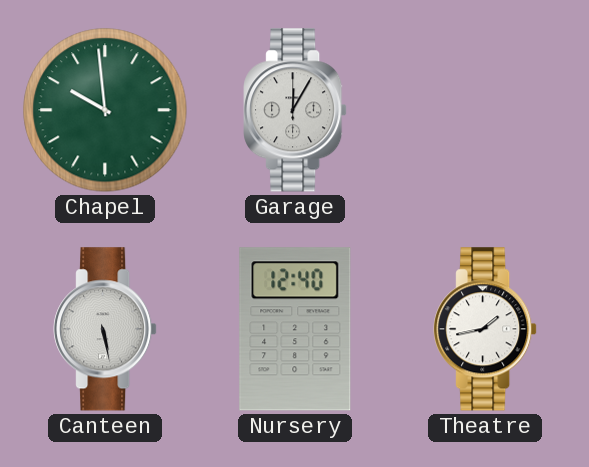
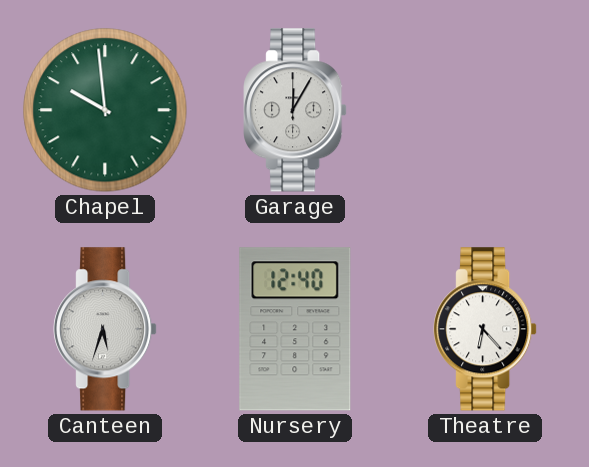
Canteen: 5:28 -> 5:33
Theatre: 1:43 -> 6:23
